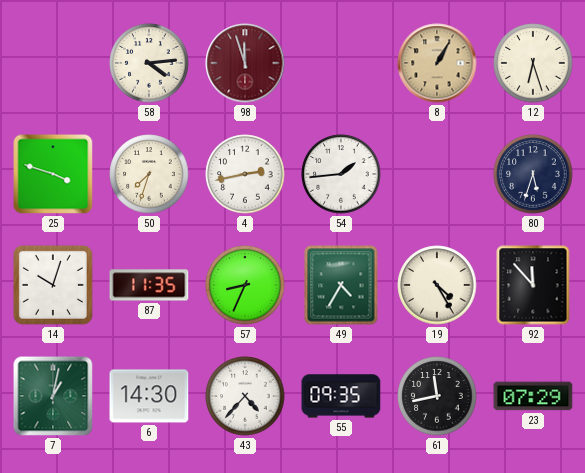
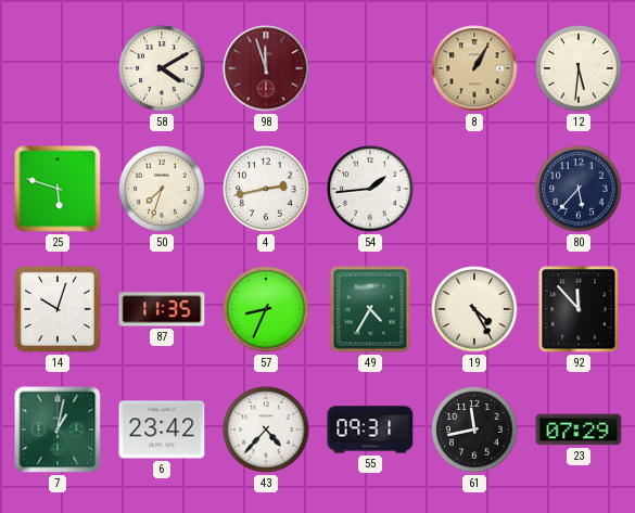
58: 4:14 -> 4:10
12: 6:27 -> 5:31
25: 3:48 -> 5:48
80: 5:33 -> 5:37
6: 14:30 -> 23:42
55: 09:35 -> 09:31
